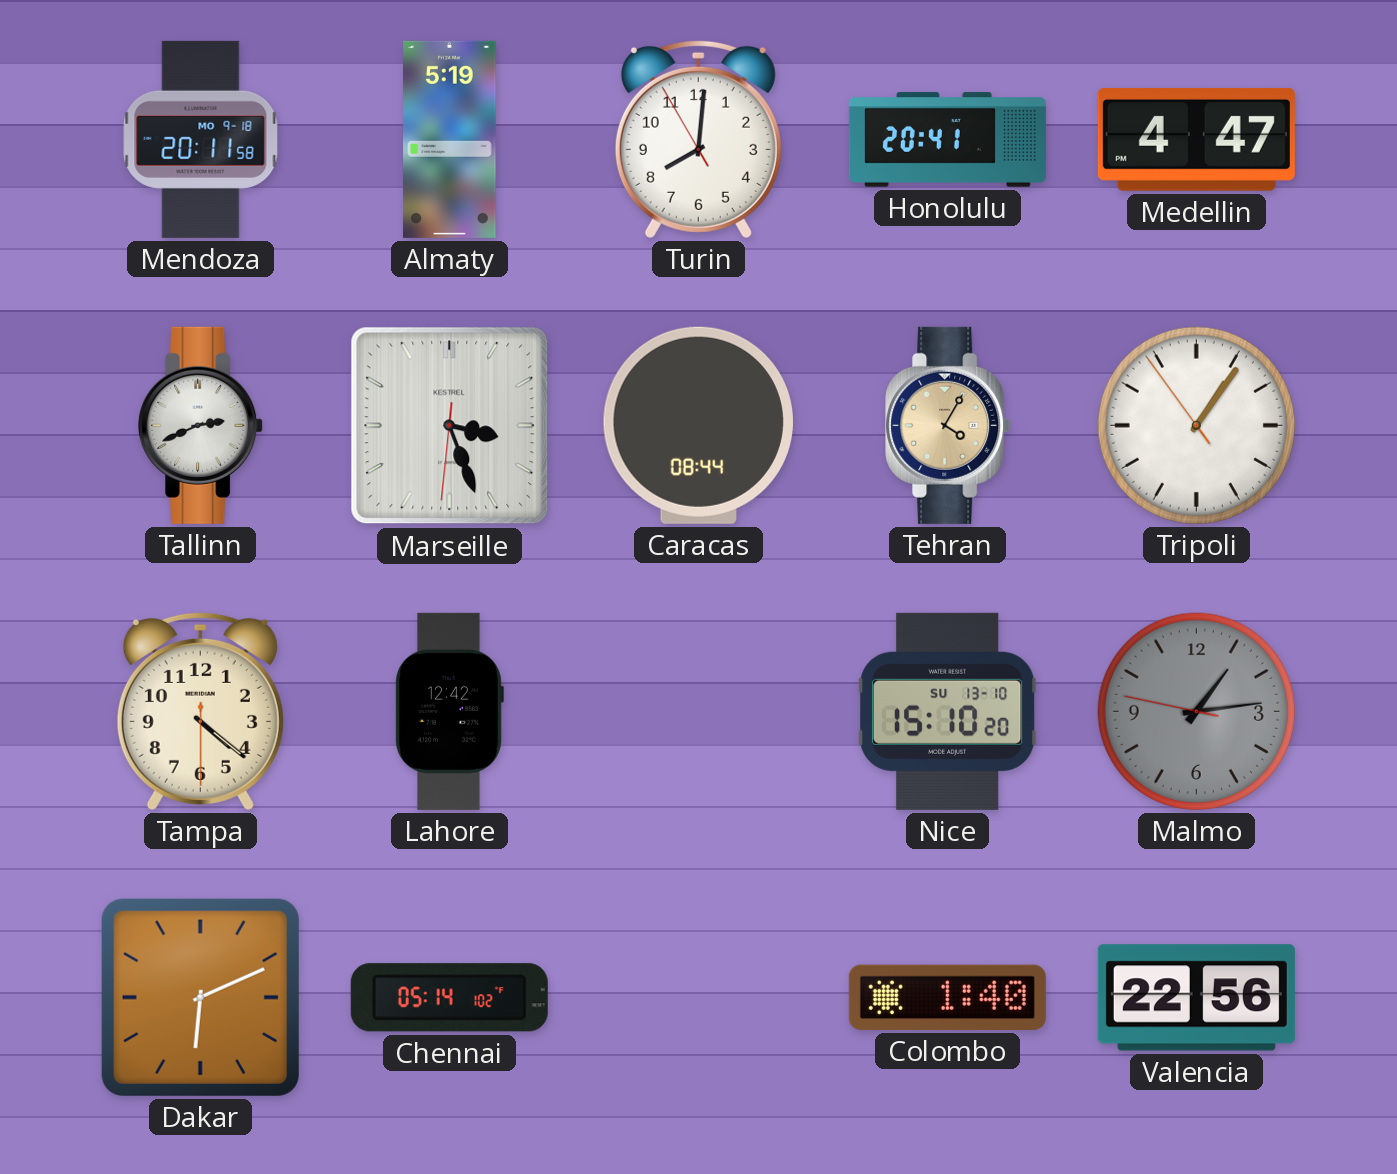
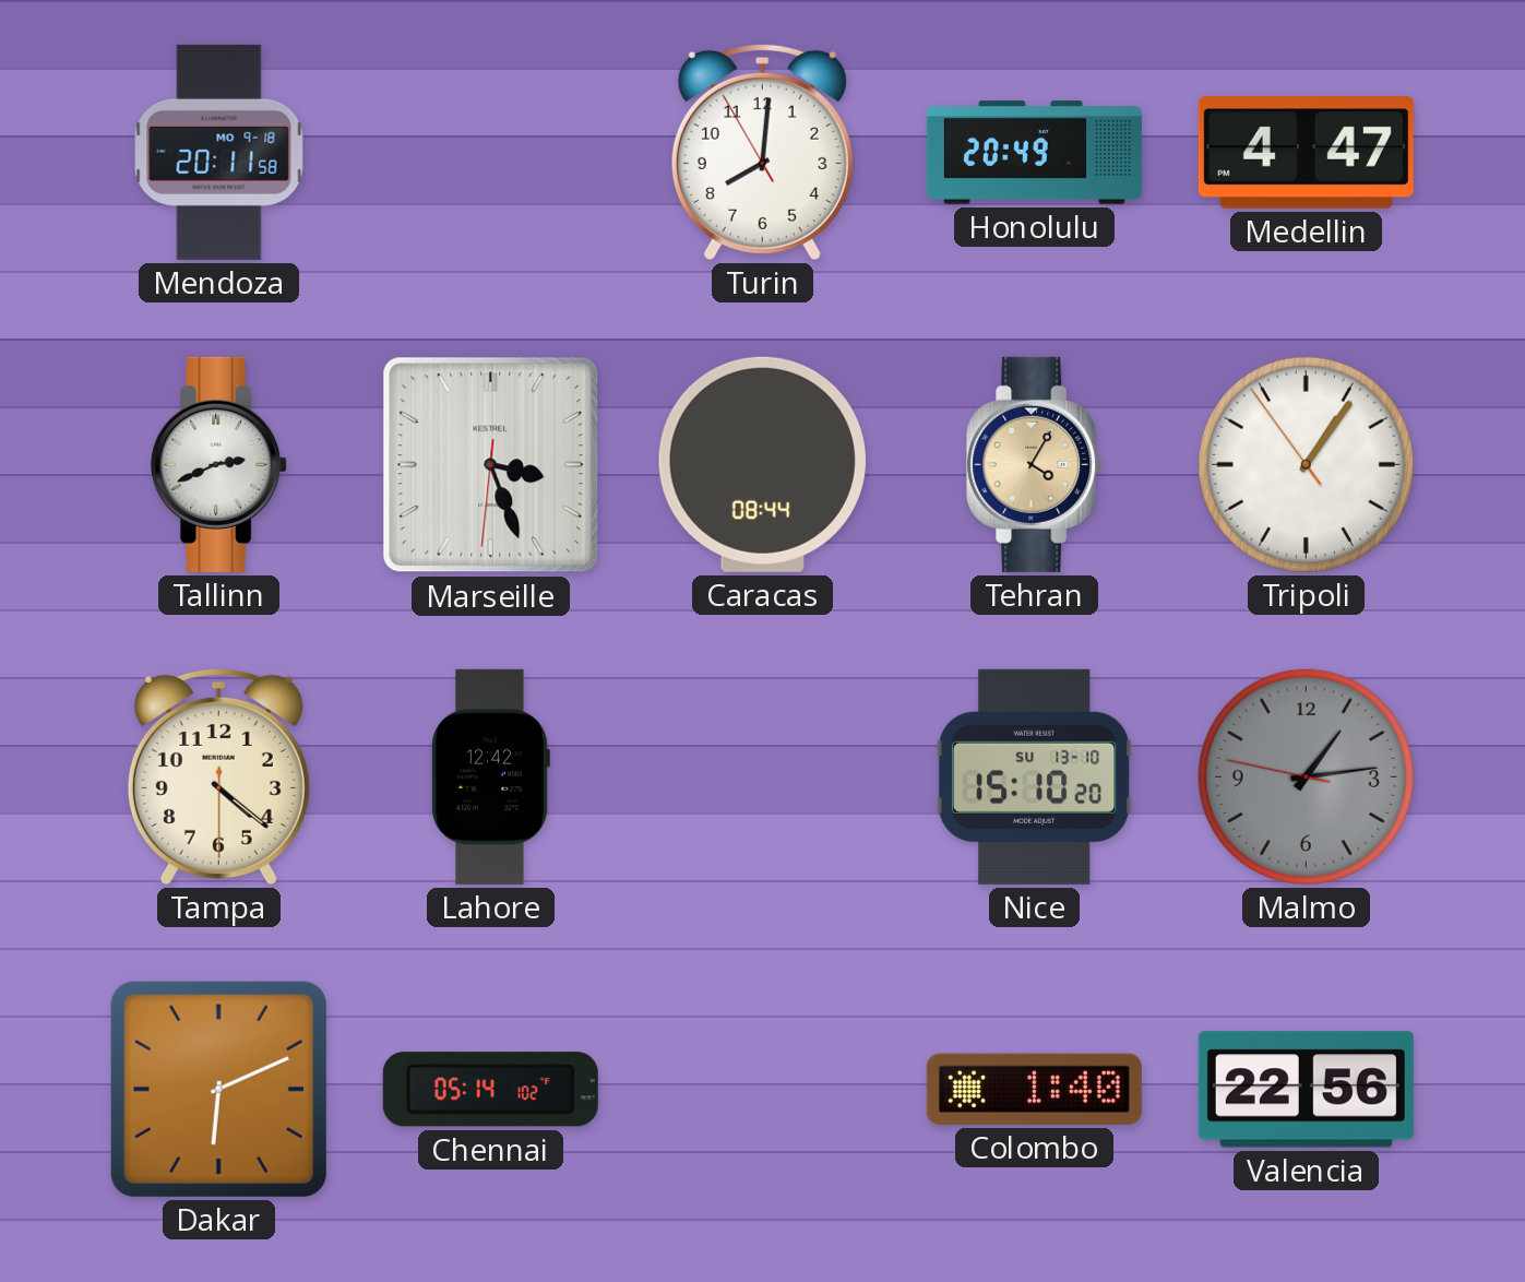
Almaty: 5:19 -> none
Honolulu: 20:41 -> 20:49
